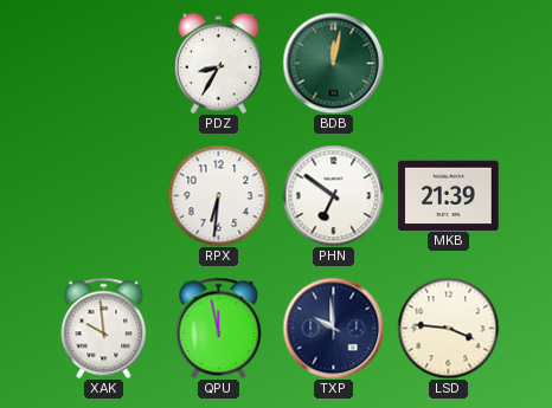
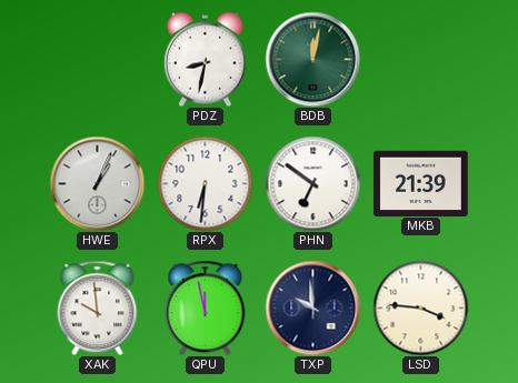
PDZ: 8:35 -> 8:32
HWE: none -> 1:04
